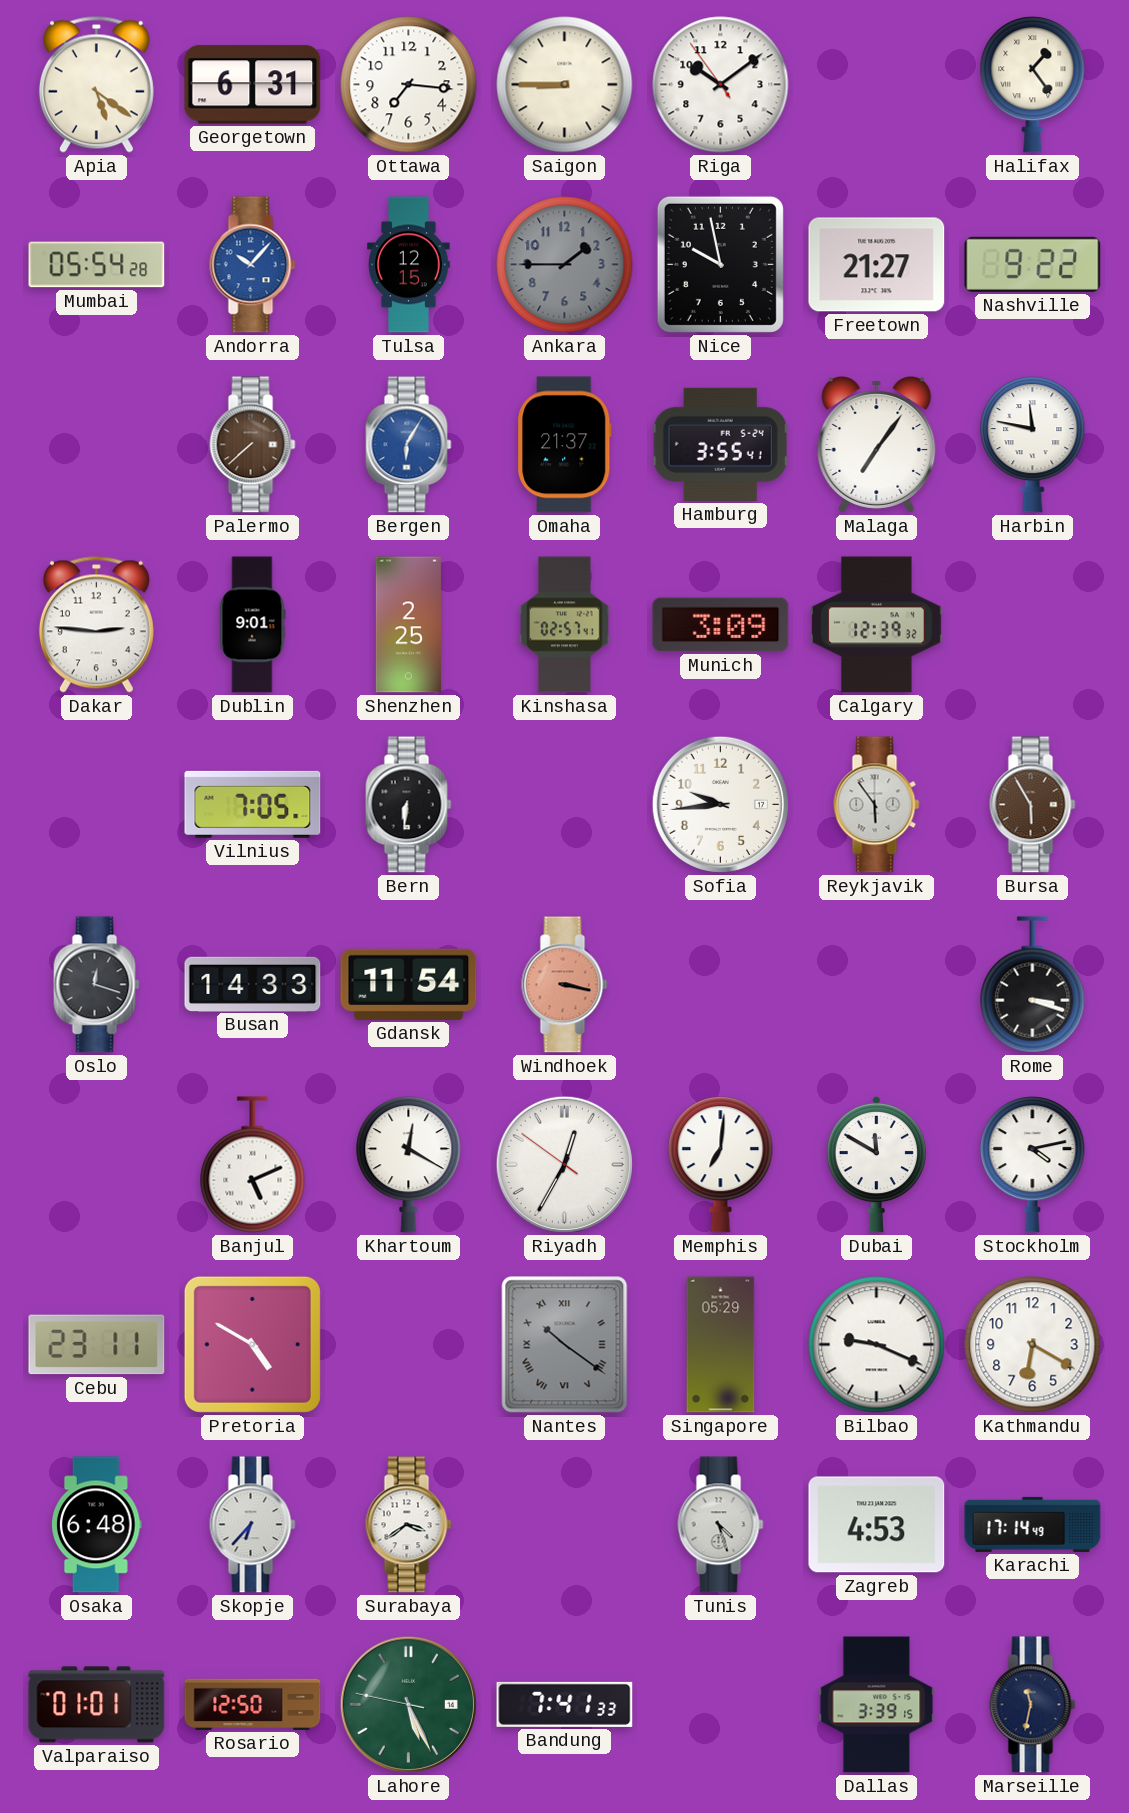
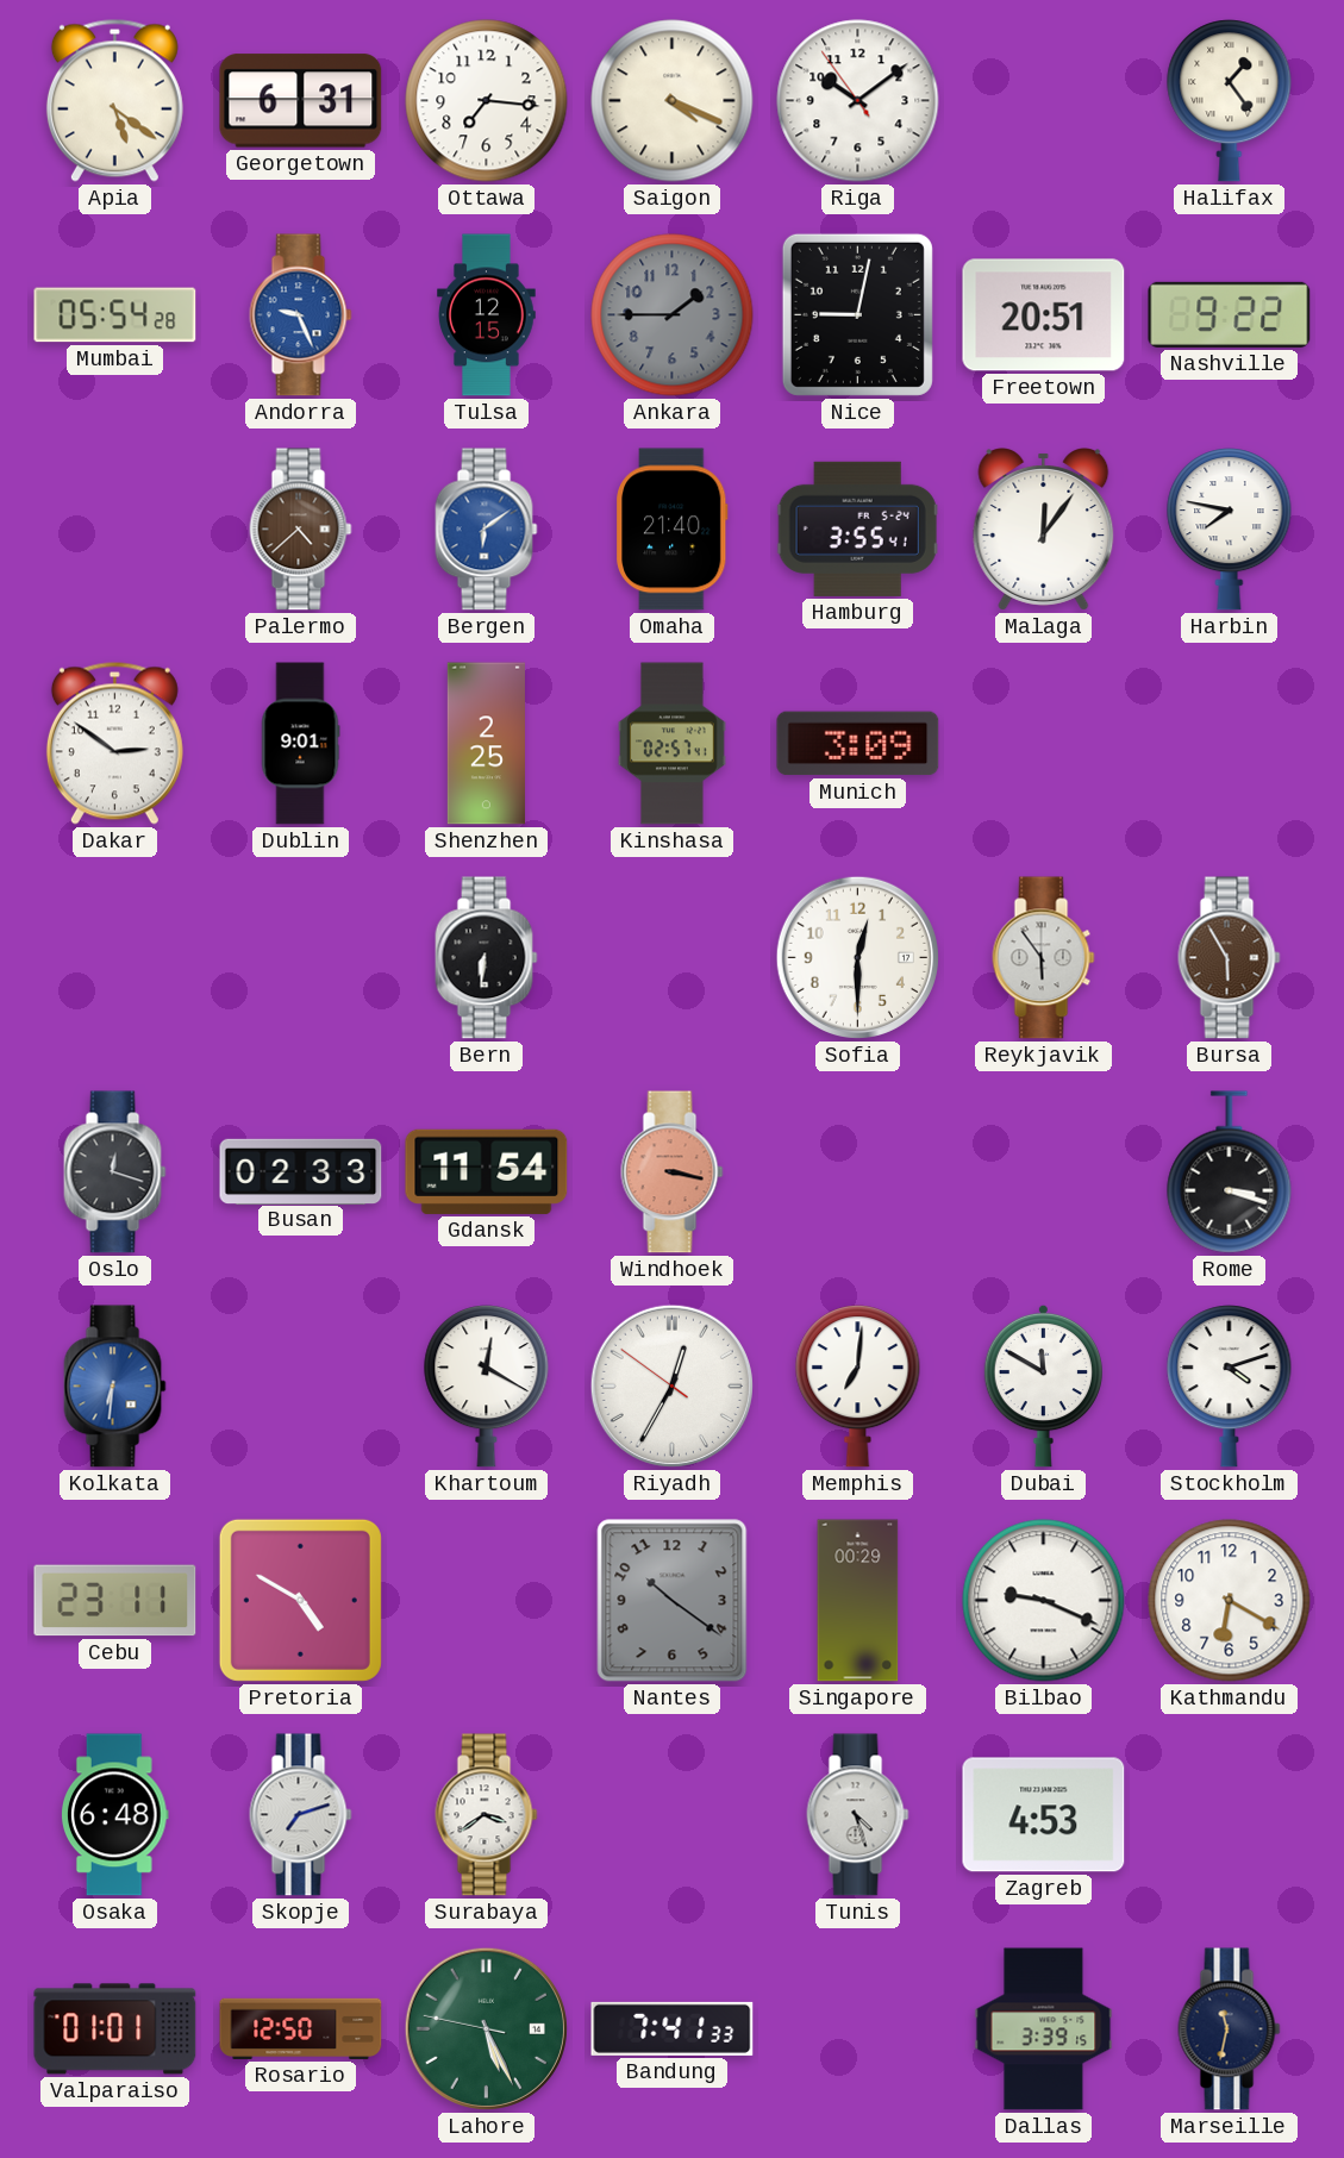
Saigon: 8:45 -> 4:19
Andorra: 10:07 -> 9:26
Nice: 9:58 -> 9:02
Freetown: 21:27 -> 20:51
Palermo: 7:38 -> 4:38
Bergen: 6:05 -> 6:09
Omaha: 21:37 -> 21:40
Malaga: 7:06 -> 12:06
Harbin: 11:47 -> 7:47
Dakar: 2:46 -> 2:51
Calgary: 12:39 -> none
Vilnius: 7:05 -> none
Sofia: 9:44 -> 12:30
Busan: 14:33 -> 02:33
Kolkata: none -> 6:31
Banjul: 5:11 -> none
Stockholm: 4:13 -> 4:12
Nantes numerals: Roman -> Arabic
Singapore: 05:29 -> 00:29
Skopje: 6:37 -> 7:12
Karachi: 17:14 -> none
